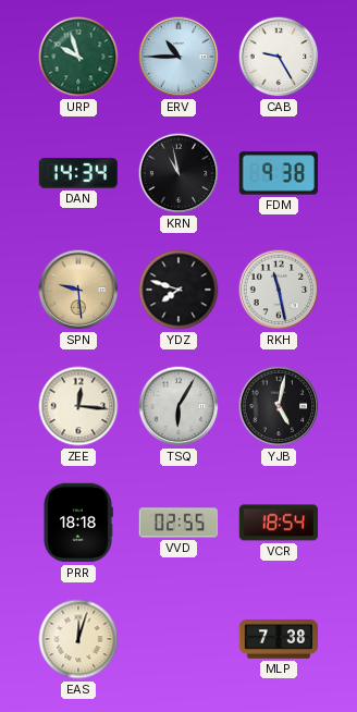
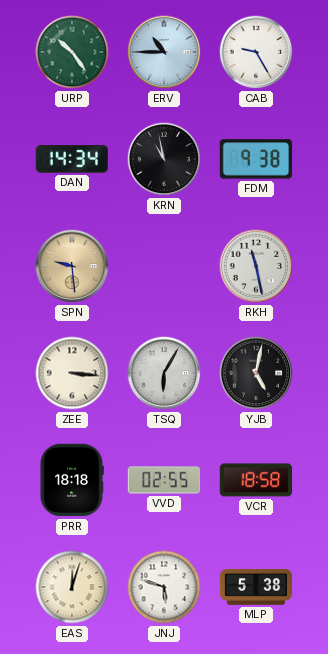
URP: 9:57 -> 10:24
YDZ: 7:48 -> none
ZEE: 12:16 -> 3:16
VCR: 18:54 -> 18:58
JNJ: none -> 5:48
MLP: 7:38 -> 5:38
